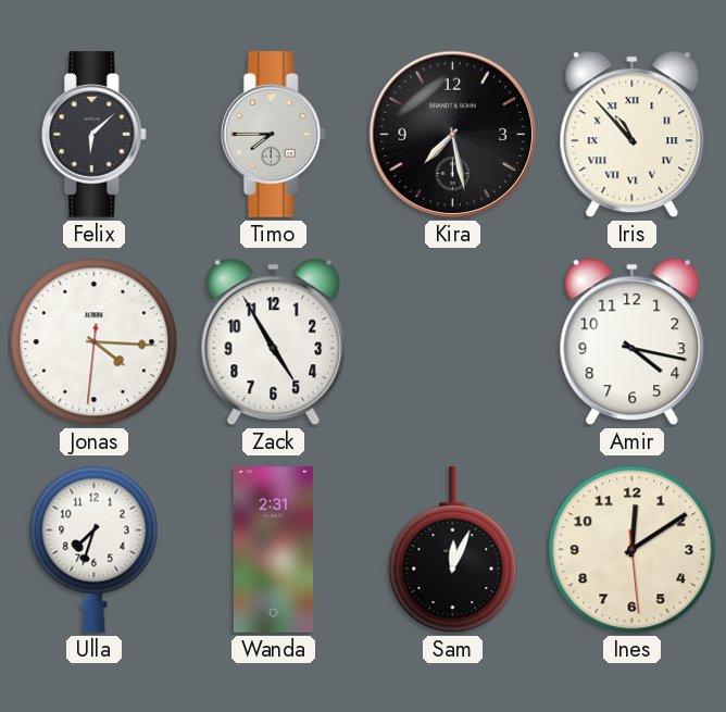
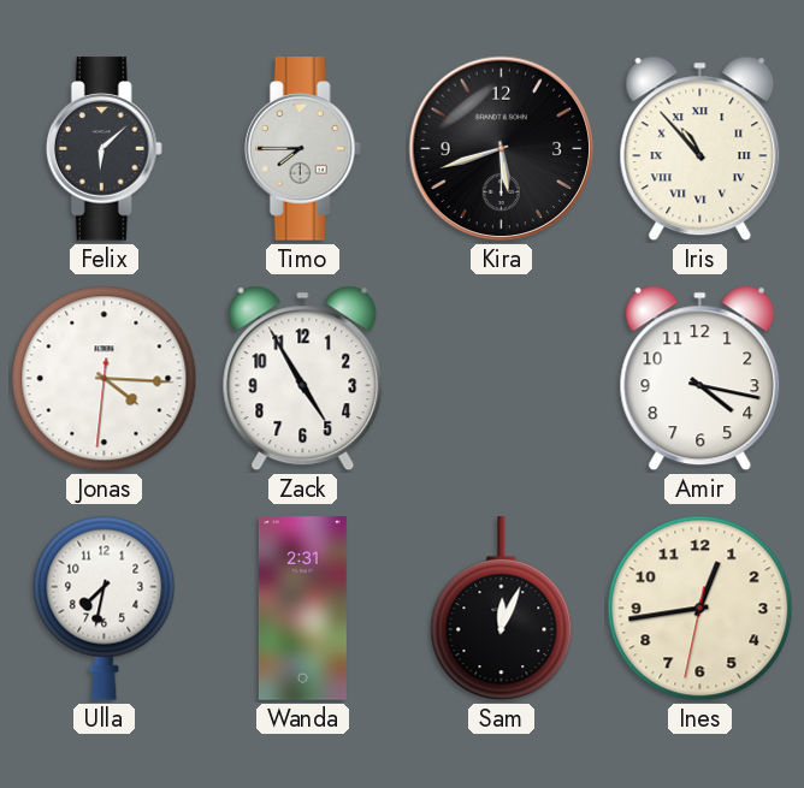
Kira: 7:28 -> 5:42
Ulla: 7:33 -> 7:32
Ines: 12:09 -> 12:43
